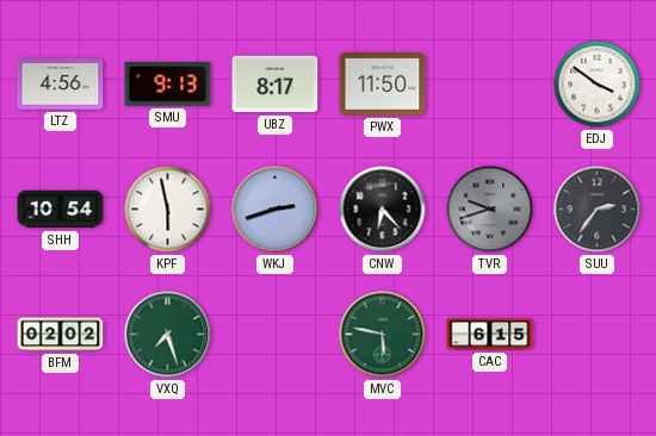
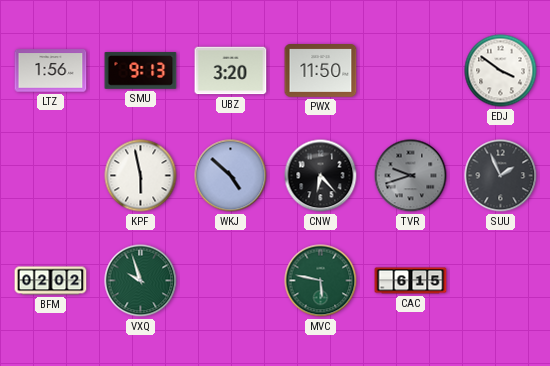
LTZ: 4:56 -> 1:56
UBZ: 8:17 -> 3:20
SHH: 10:54 -> none
WKJ: 2:42 -> 4:52
SUU: 2:36 -> 1:56
VXQ: 7:27 -> 9:57
